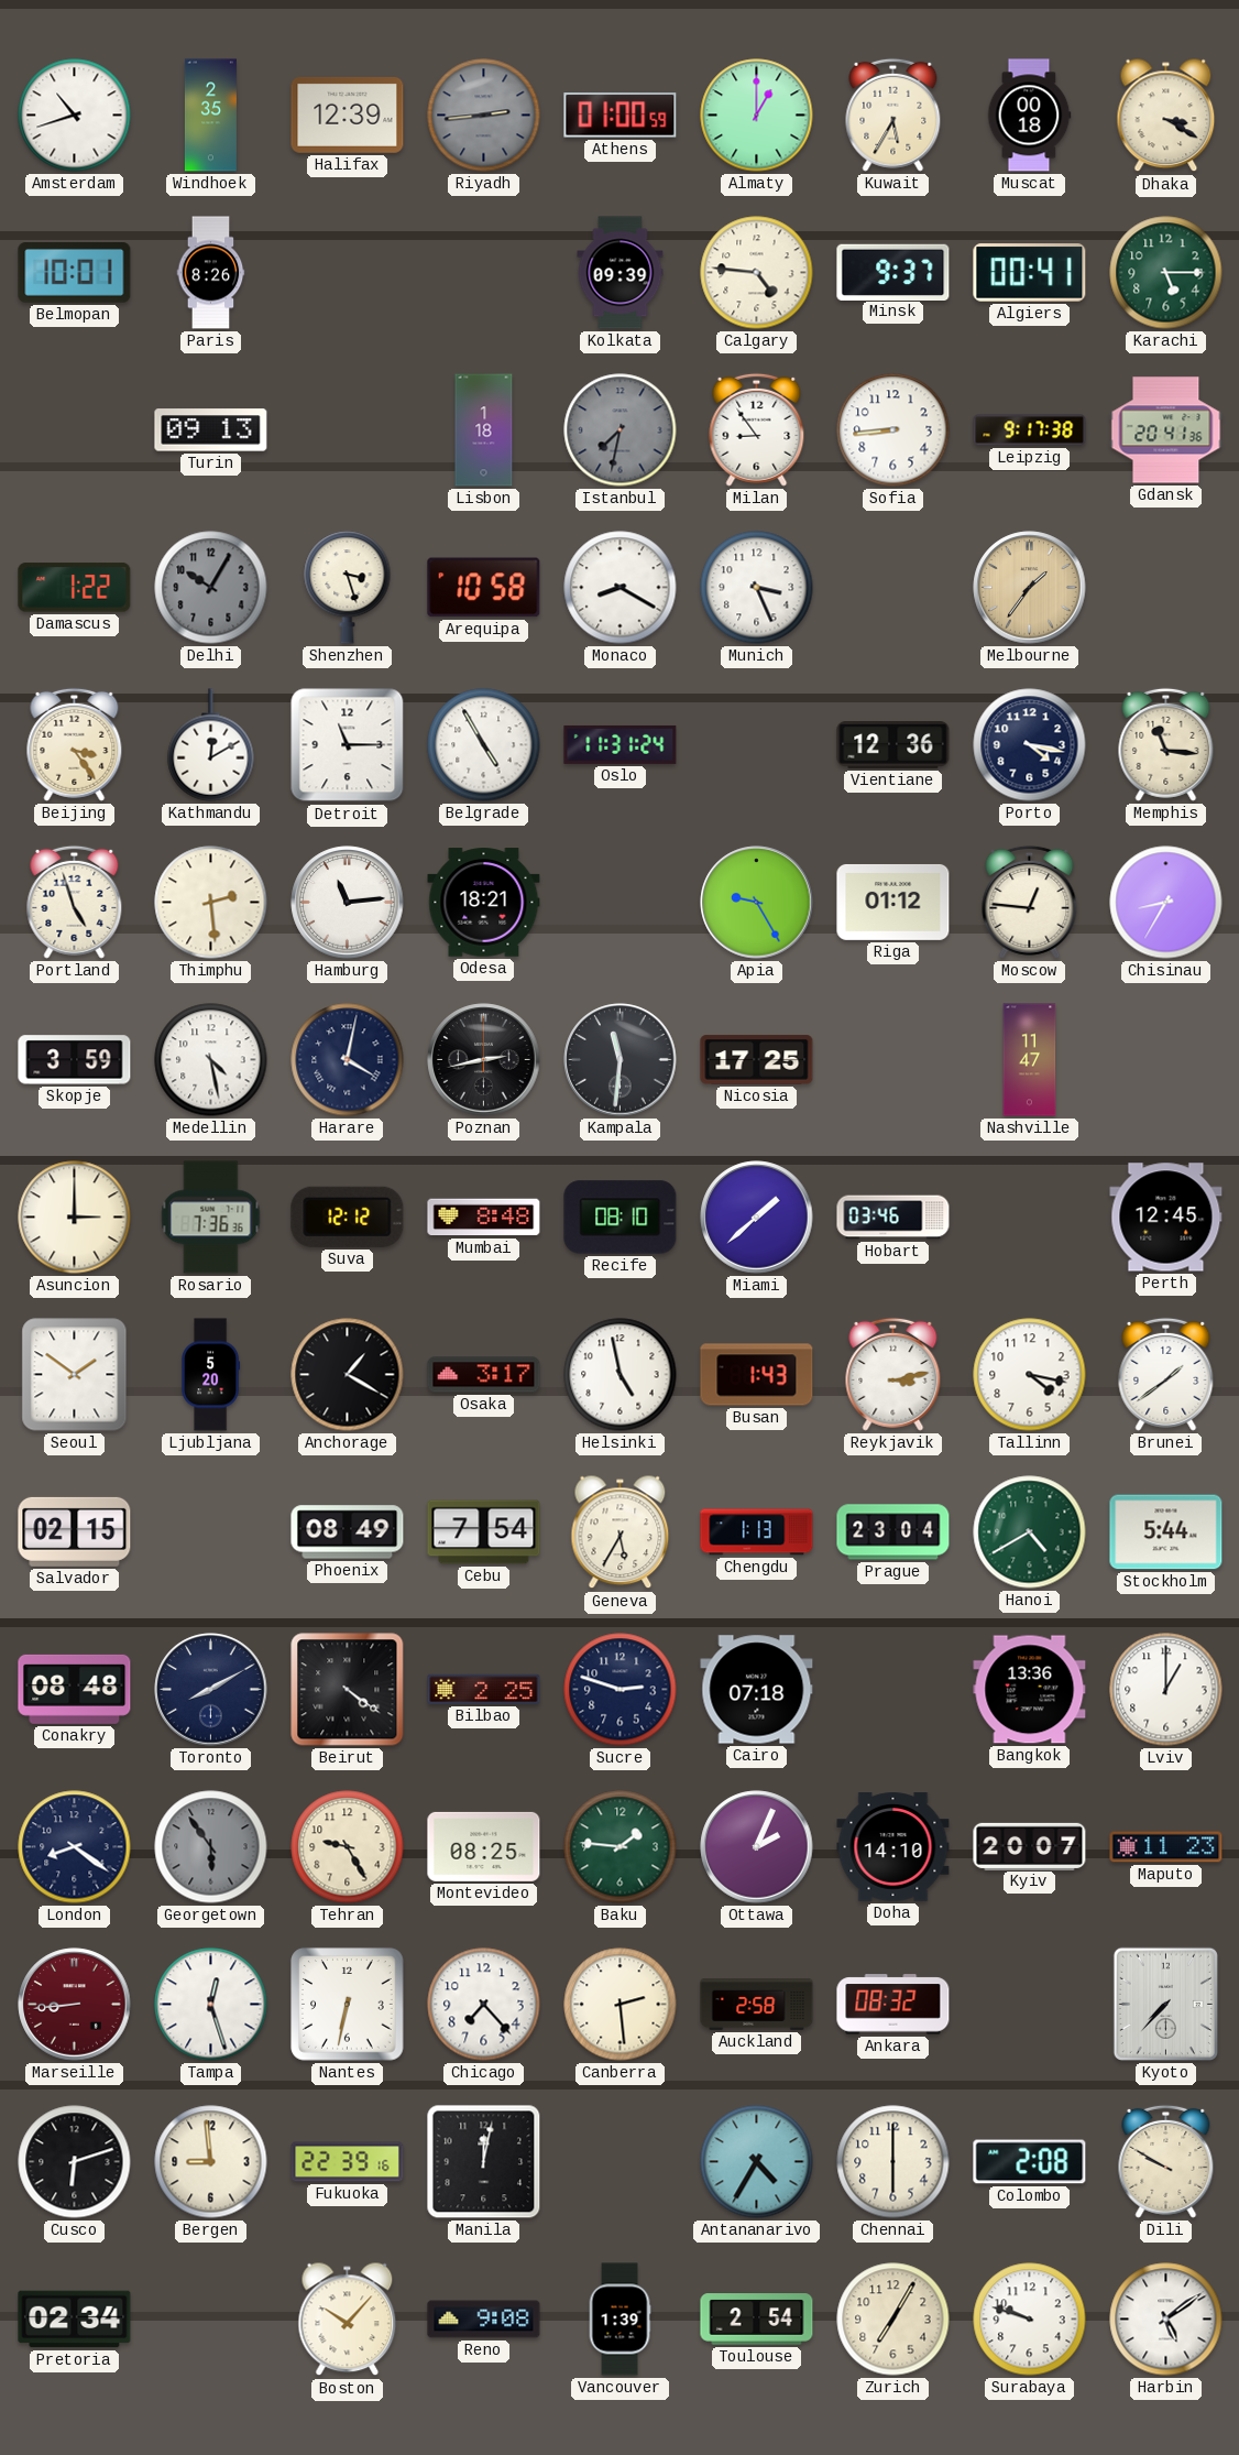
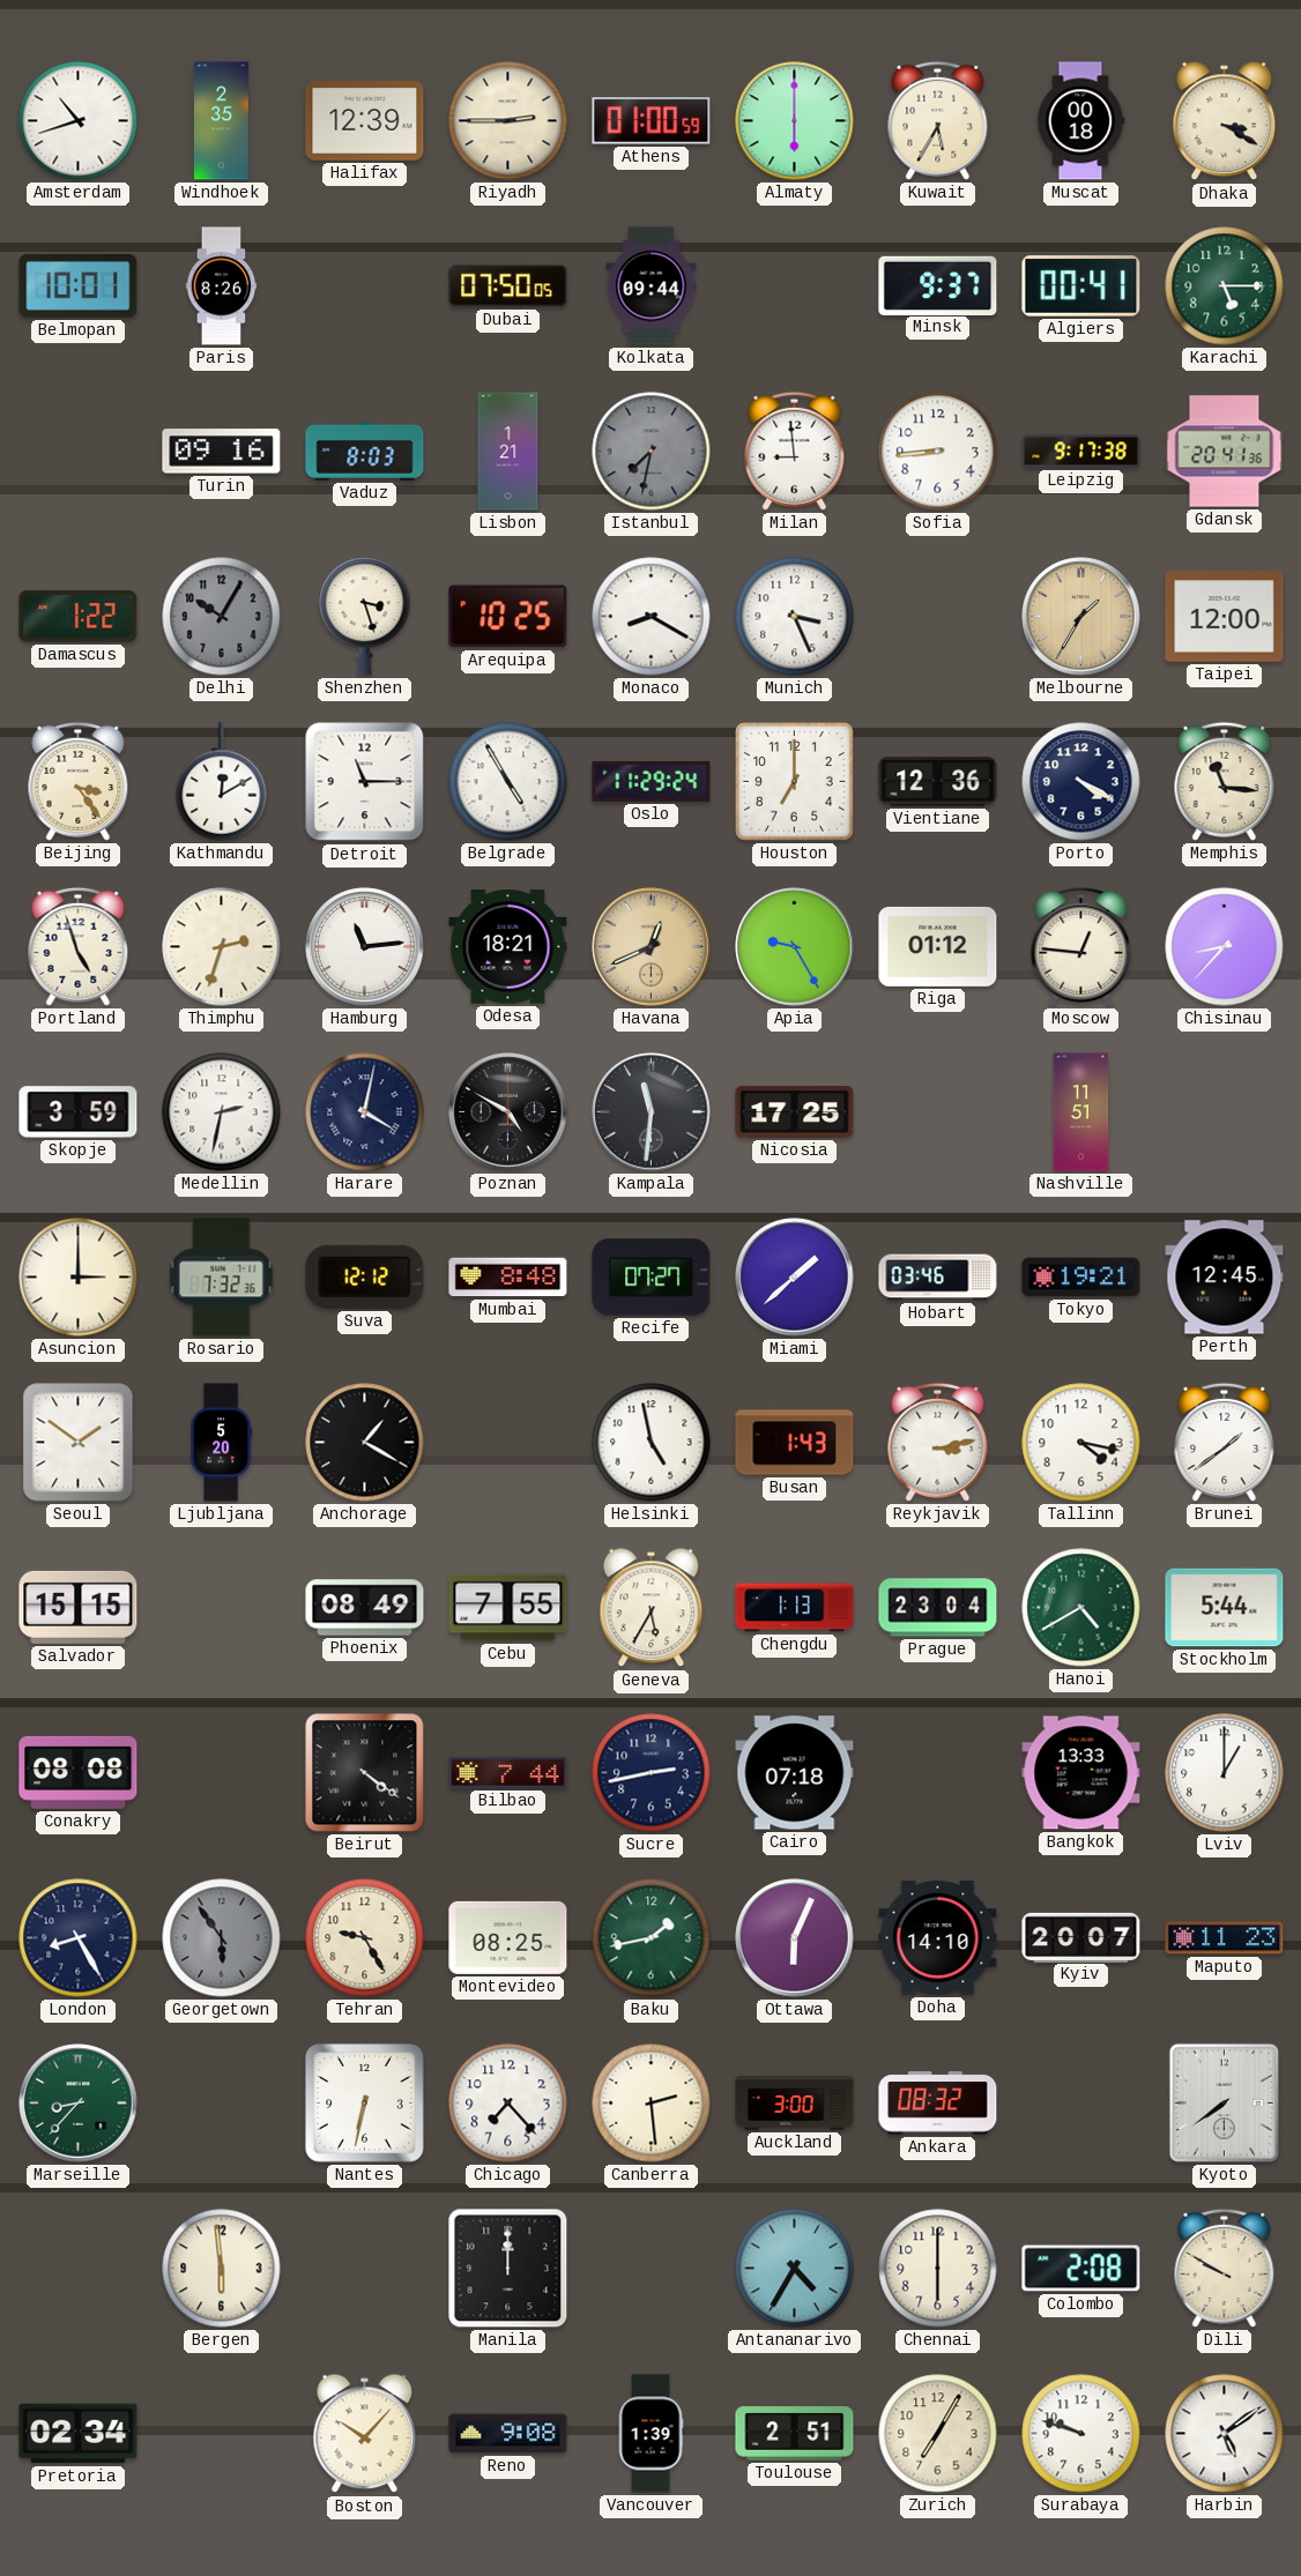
Riyadh: 2:44 -> 2:45
Riyadh dial: grey -> cream
Almaty: 1:00 -> 6:00
Dubai: none -> 07:50
Kolkata: 09:39 -> 09:44
Calgary: 4:46 -> none
Turin: 09:13 -> 09:16
Vaduz: none -> 8:03
Lisbon: 1:18 -> 1:21
Milan: 8:54 -> 8:59
Arequipa: 10:58 -> 10:25
Melbourne: 1:36 -> 1:35
Taipei: none -> 12:00
Oslo: 11:31 -> 11:29
Houston: none -> 7:00
Porto: 4:17 -> 4:20
Thimphu: 2:29 -> 2:33
Havana: none -> 12:41
Chisinau: 8:35 -> 8:37
Medellin: 4:28 -> 2:32
Poznan: 2:43 -> 4:50
Nashville: 11:47 -> 11:51
Rosario: 7:36 -> 7:32
Recife: 08:10 -> 07:27
Tokyo: none -> 19:21
Osaka: 3:17 -> none
Salvador: 02:15 -> 15:15
Cebu: 7:54 -> 7:55
Conakry: 08:48 -> 08:08
Toronto: 8:10 -> none
Bilbao: 2:25 -> 7:44
Sucre: 2:48 -> 2:43
Bangkok: 13:36 -> 13:33
London: 8:21 -> 8:25
Baku: 1:46 -> 1:43
Ottawa: 2:04 -> 6:04
Marseille: 8:44 -> 8:37
Marseille dial: burgundy -> green
Tampa: 12:27 -> none
Auckland: 2:58 -> 3:00
Kyoto: 7:37 -> 7:39
Cusco: 6:12 -> none
Bergen: 8:59 -> 5:59
Fukuoka: 22:39 -> none
Manila: 12:02 -> 12:00
Toulouse: 2:54 -> 2:51
